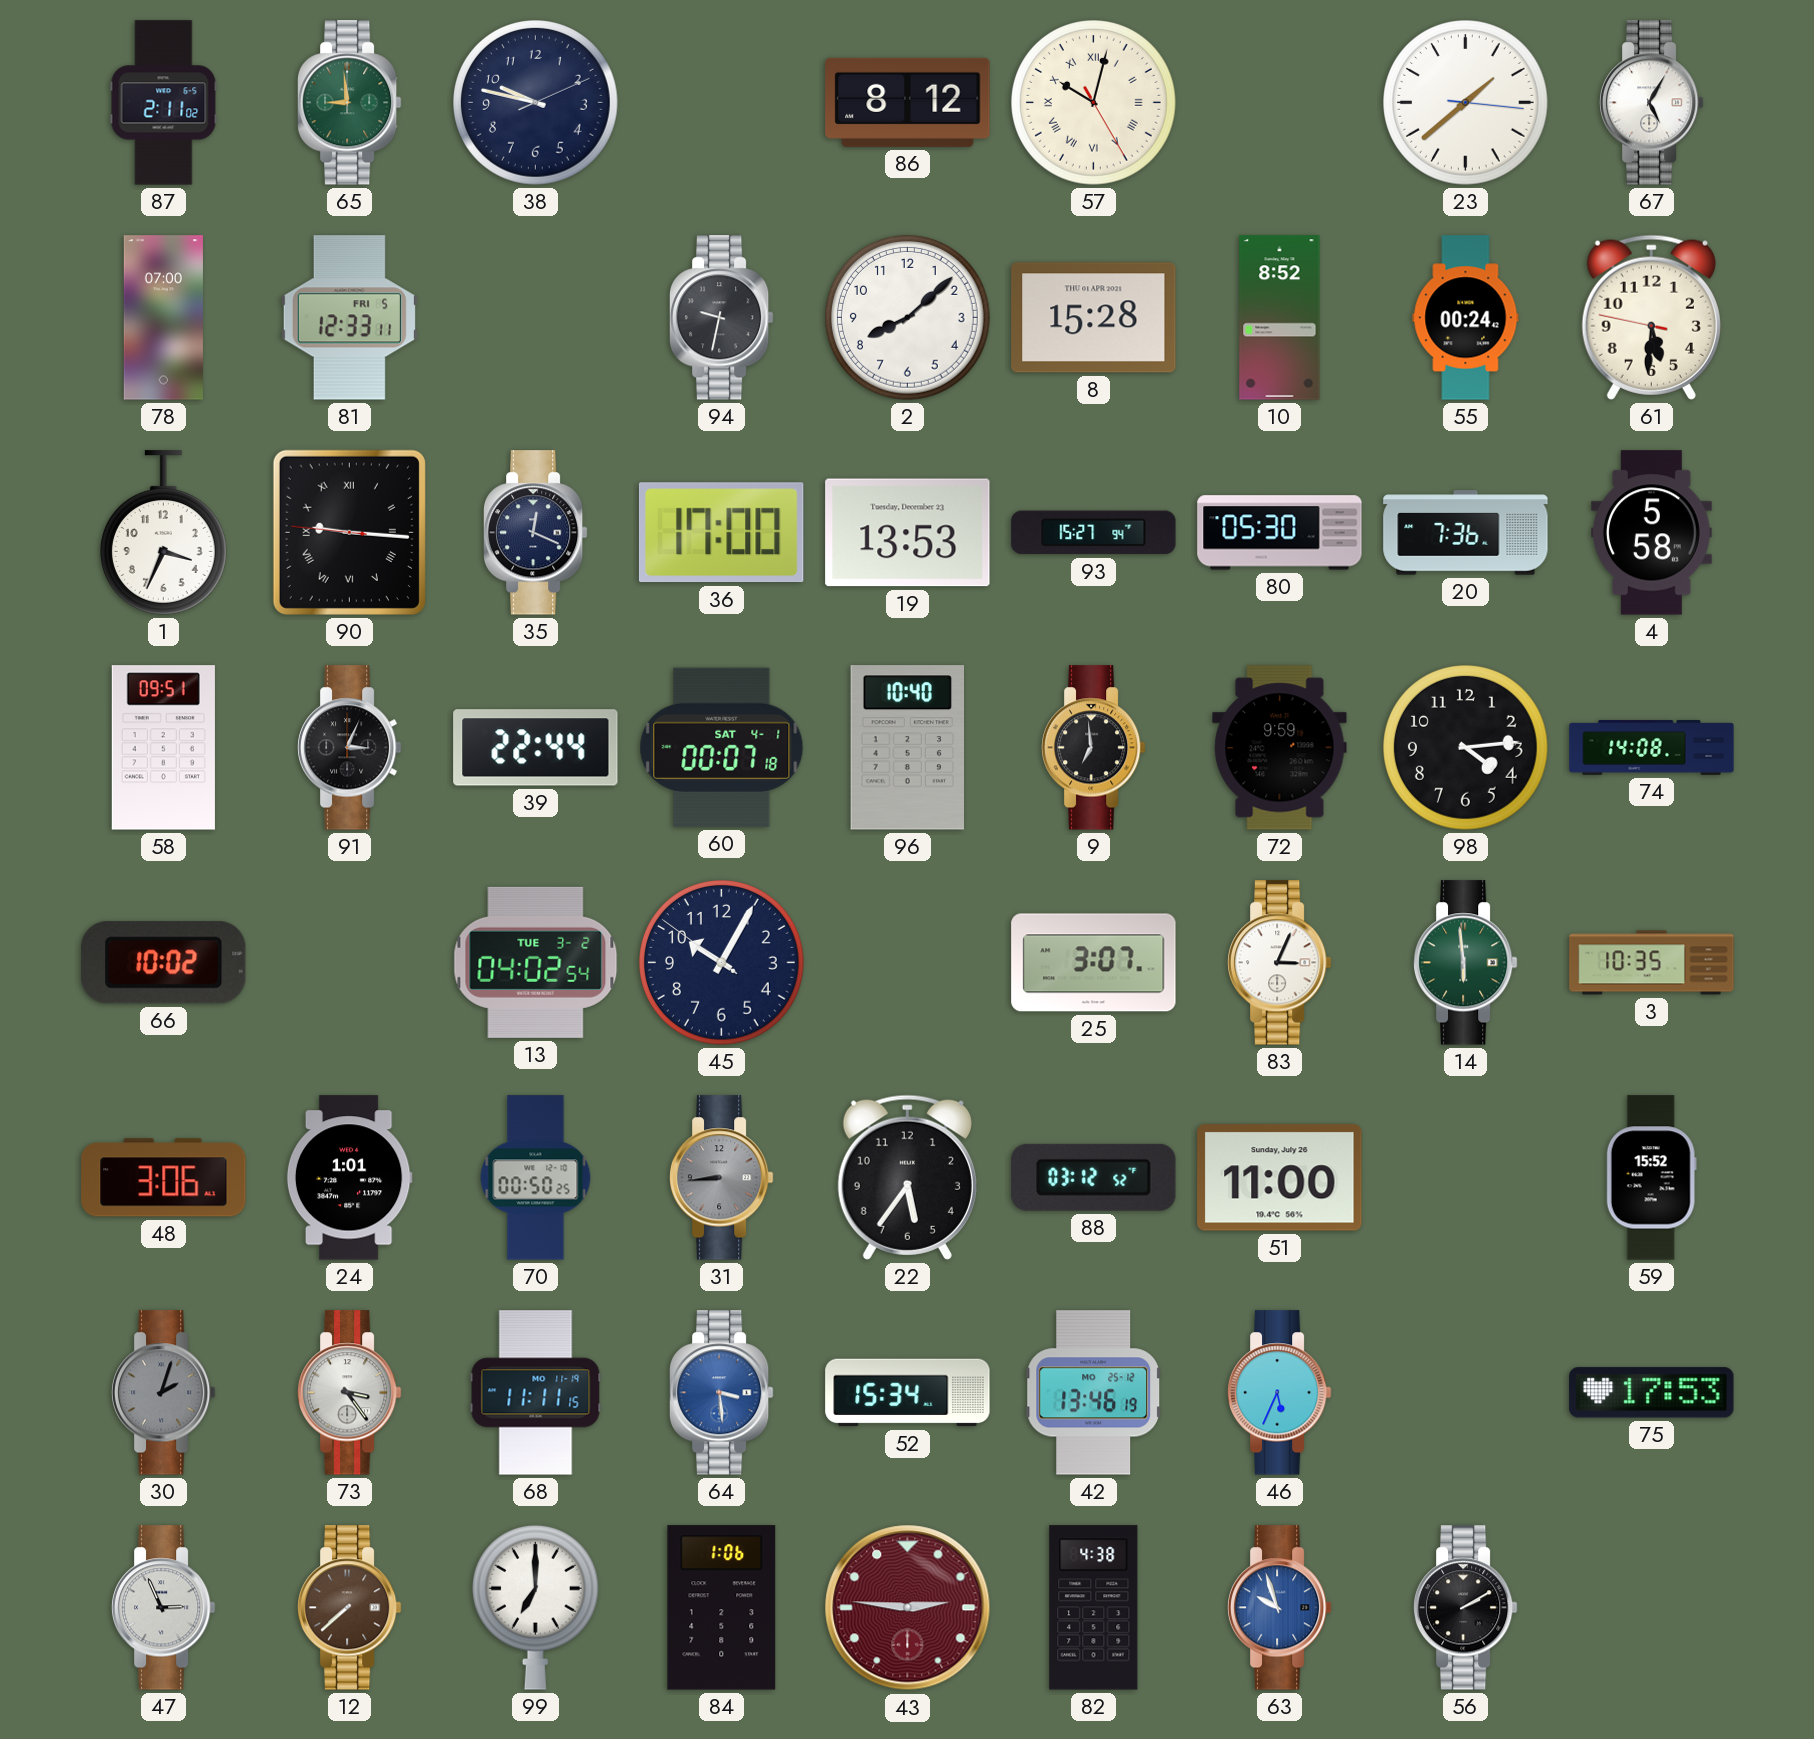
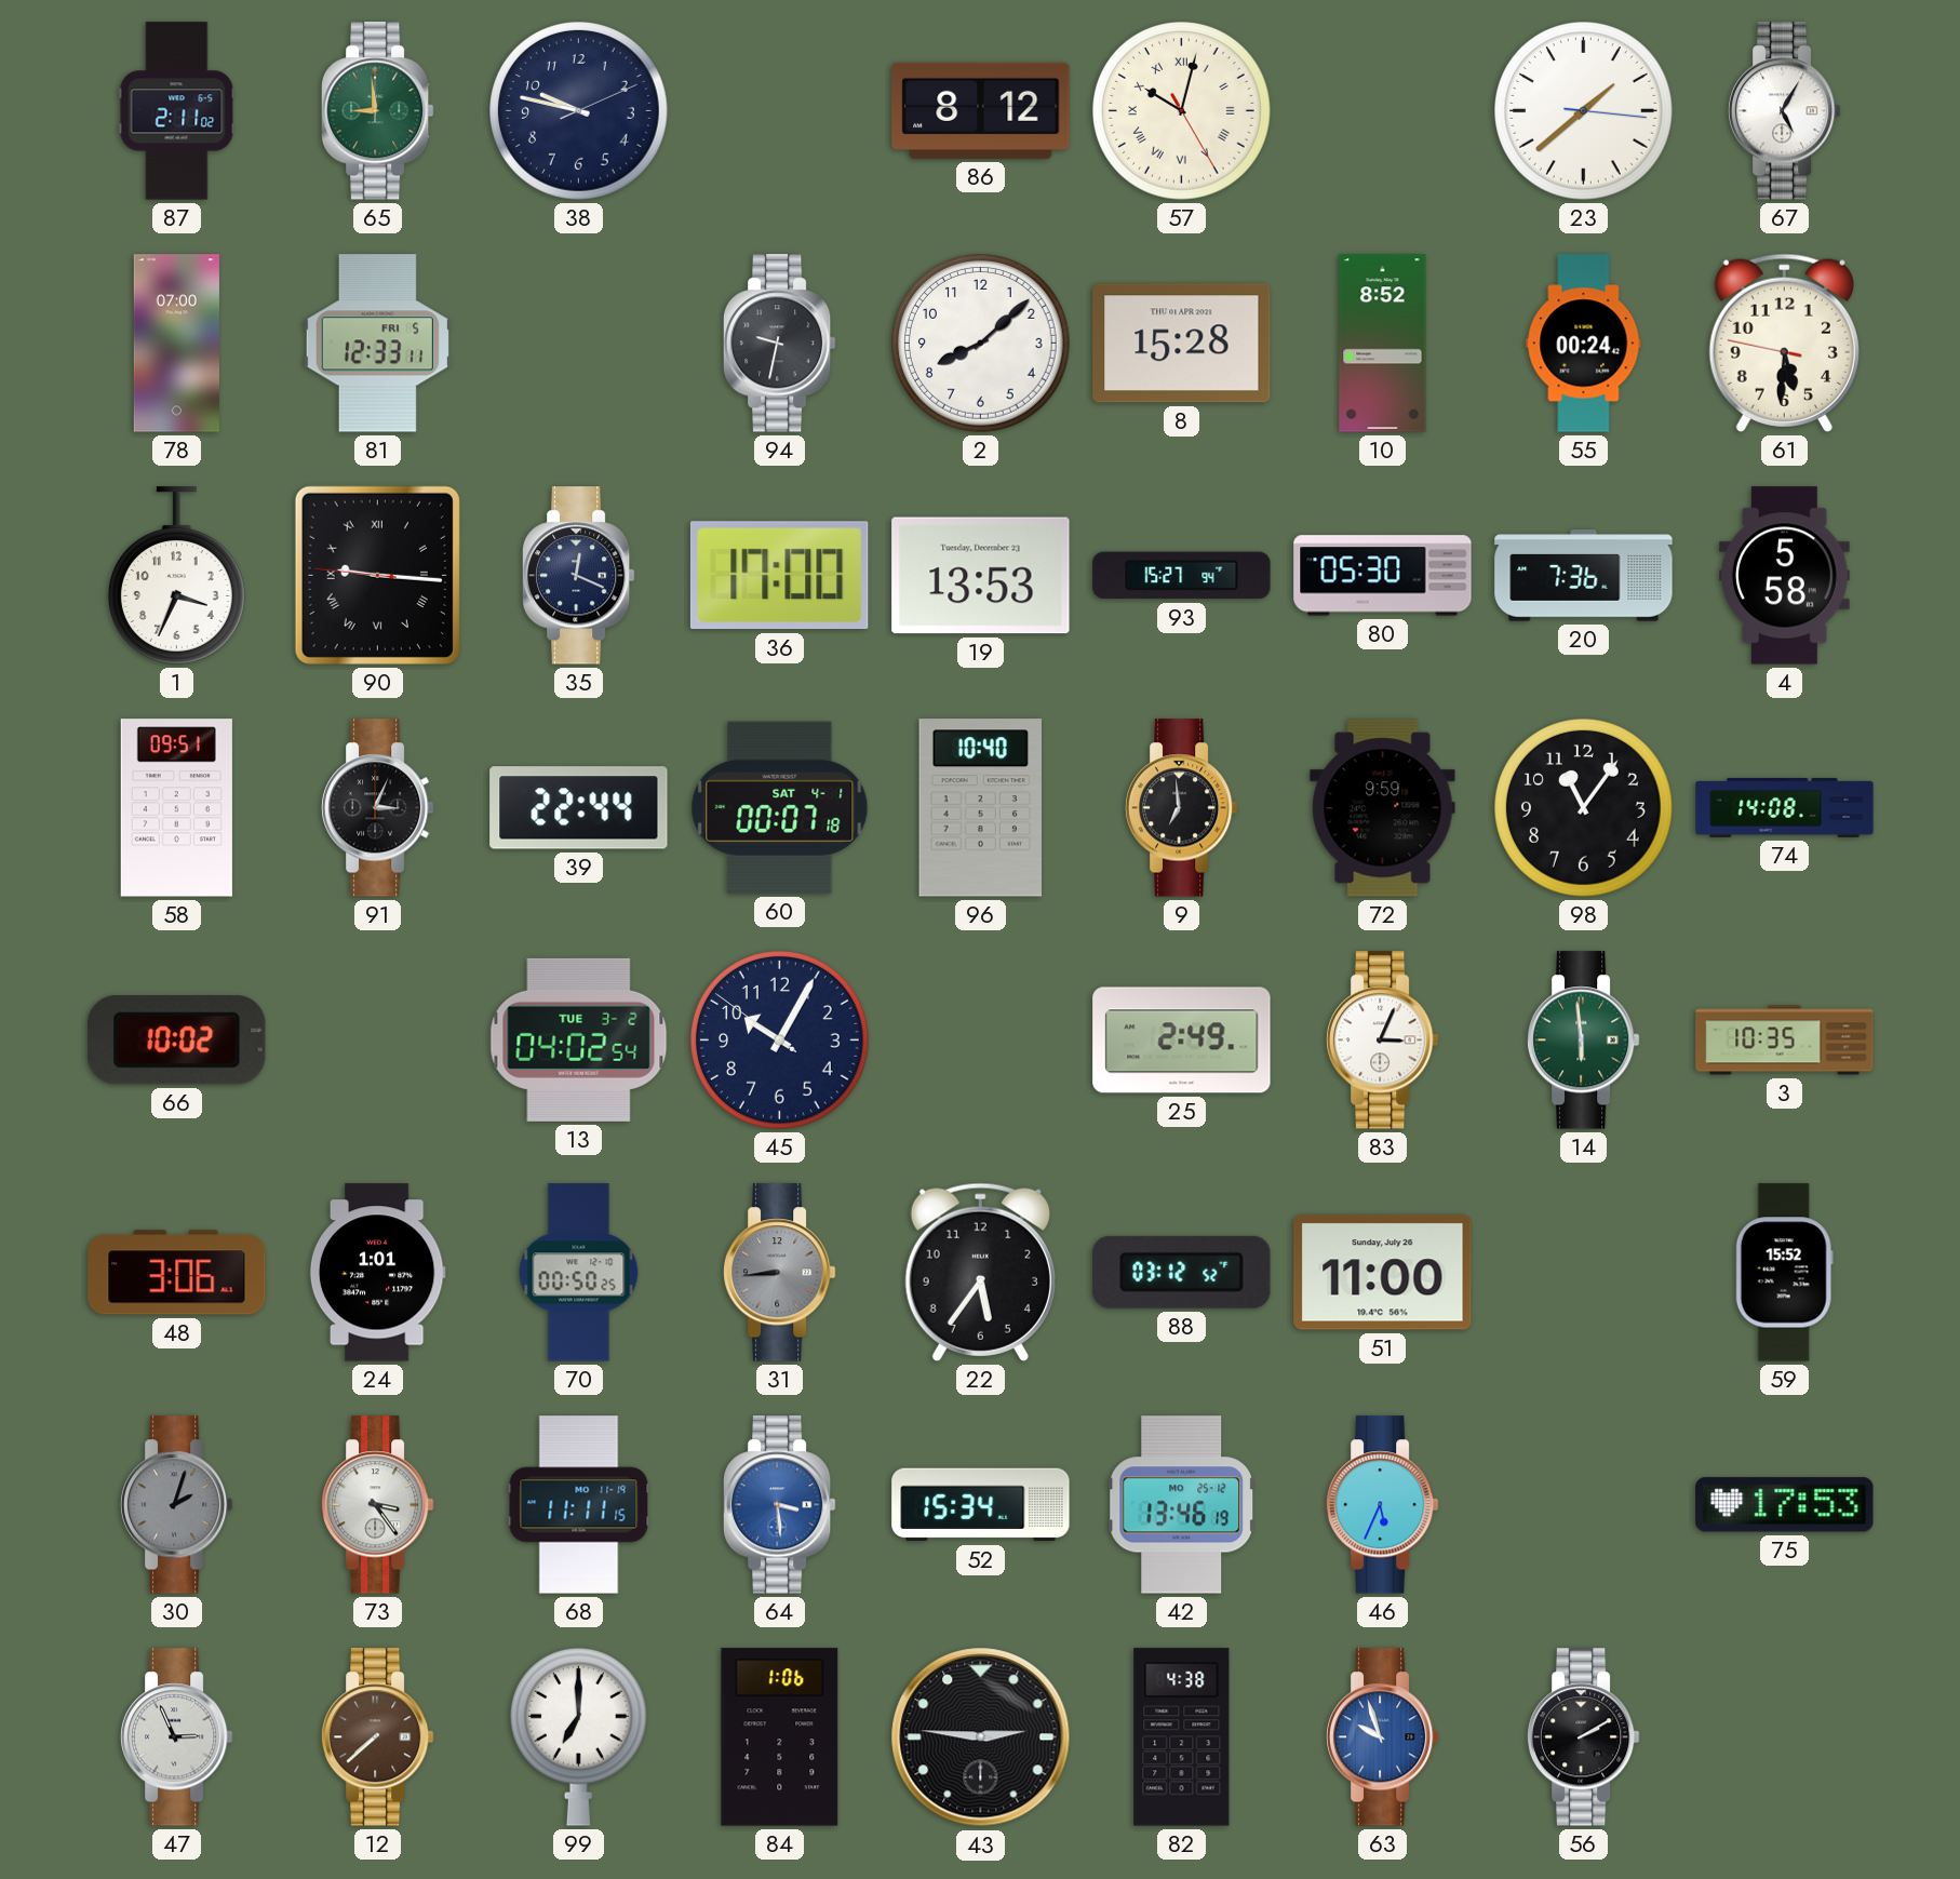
98: 4:14 -> 11:06
25: 3:07 -> 2:49
43 dial: burgundy -> black
